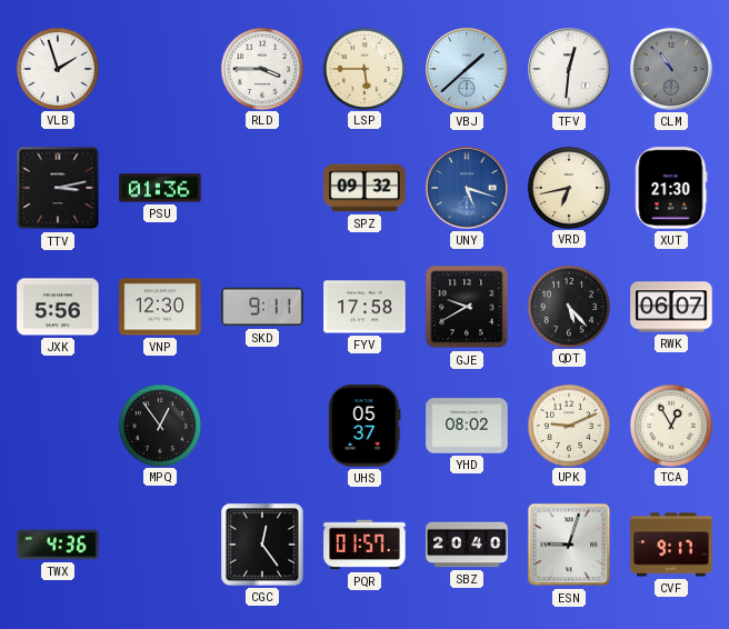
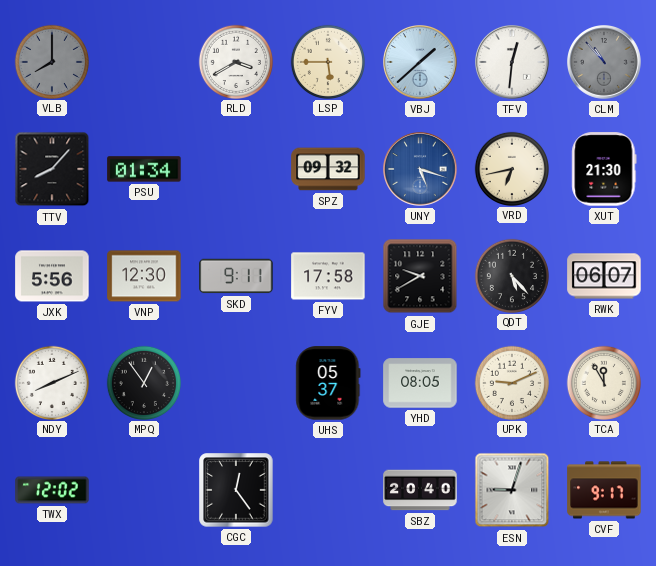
VLB: 1:57 -> 8:00
VLB dial: white -> grey
RLD: 3:45 -> 3:40
TTV: 3:13 -> 8:07
PSU: 01:36 -> 01:34
NDY: none -> 8:11
YHD: 08:02 -> 08:05
TCA: 12:55 -> 11:55
TWX: 4:36 -> 12:02
PQR: 01:57 -> none
